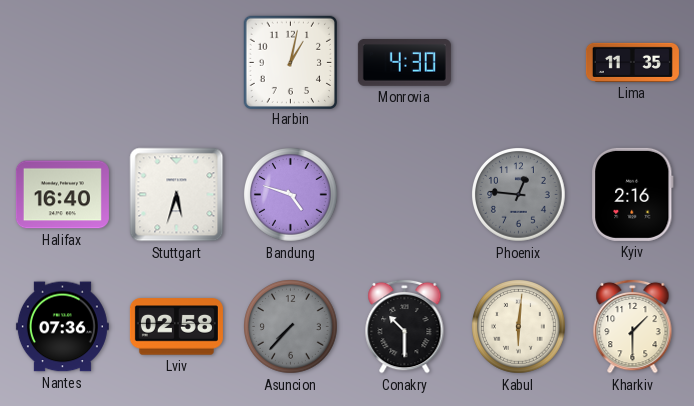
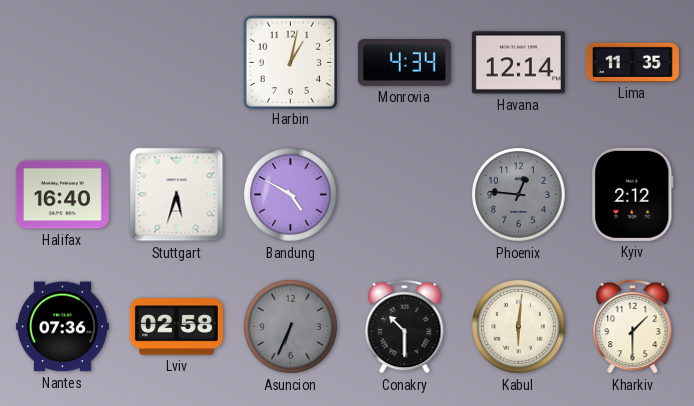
Monrovia: 4:30 -> 4:34
Havana: none -> 12:14
Bandung: 4:48 -> 4:50
Kyiv: 2:16 -> 2:12
Asuncion: 7:37 -> 6:34
